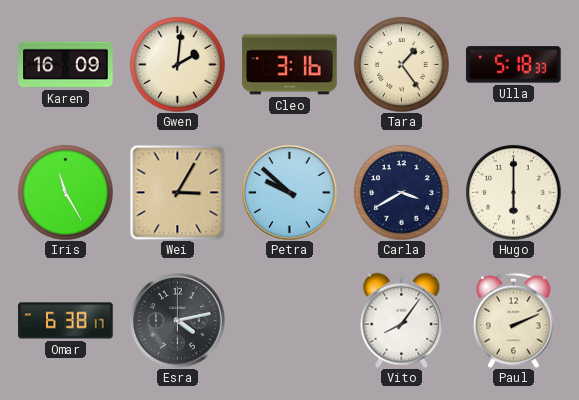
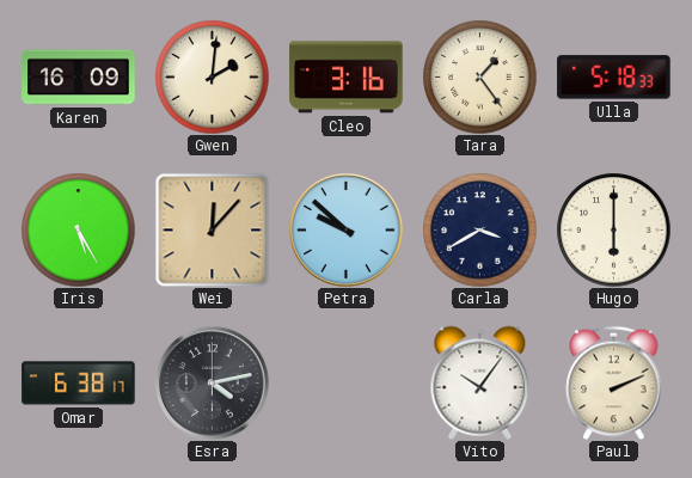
Iris: 11:25 -> 5:25
Wei: 3:05 -> 12:07
Vito: 8:06 -> 10:06
